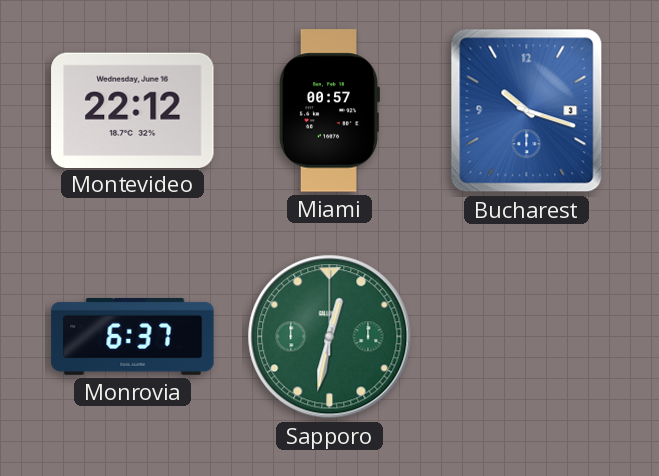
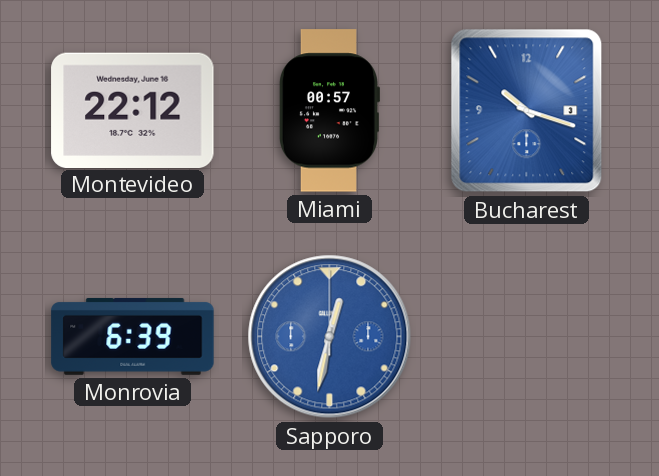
Monrovia: 6:37 -> 6:39
Sapporo dial: green -> blue
